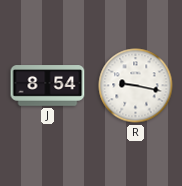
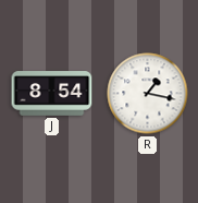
R: 9:17 -> 1:17
